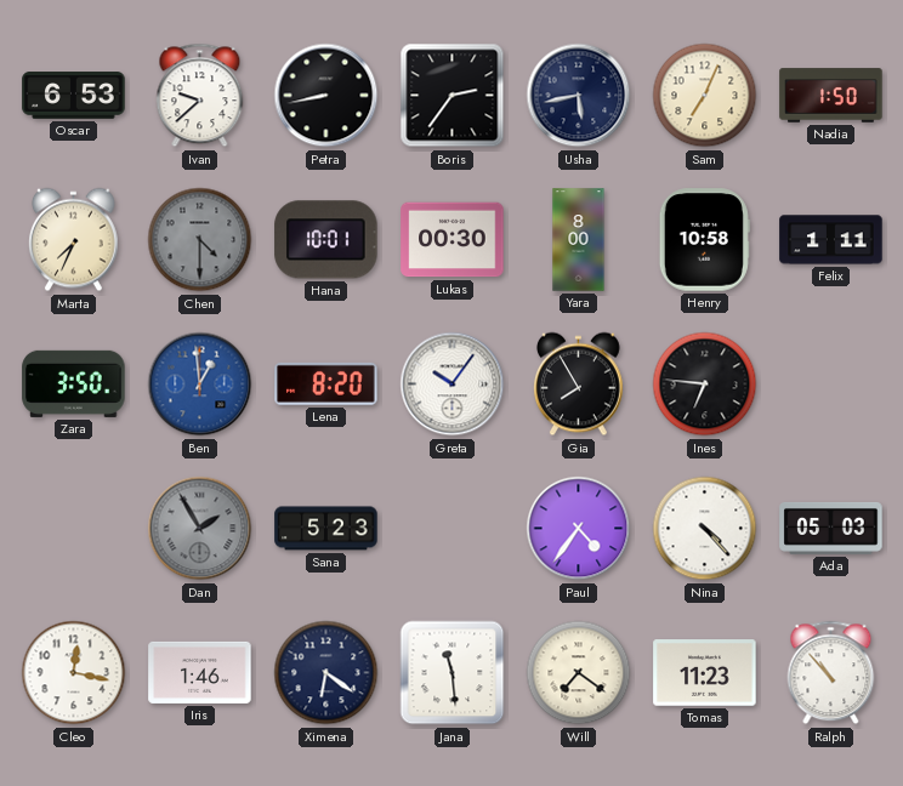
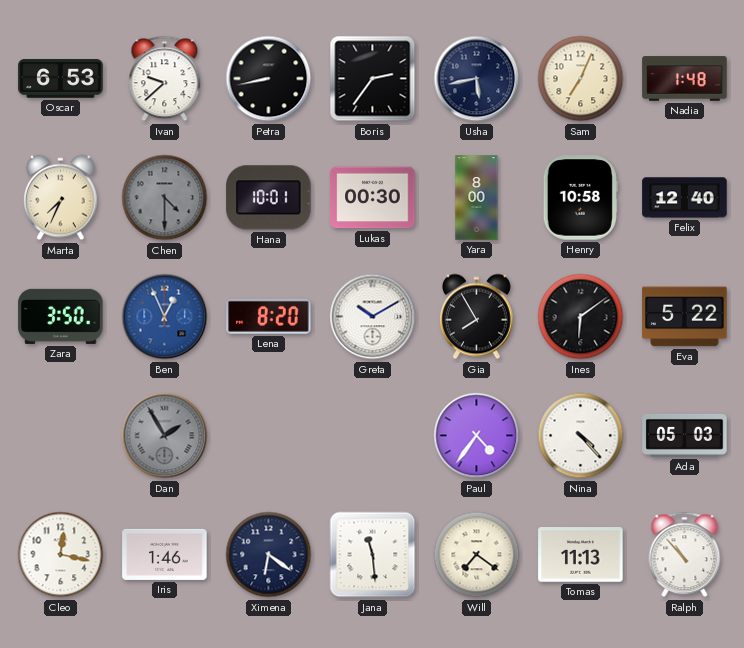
Nadia: 1:50 -> 1:48
Felix: 1:11 -> 12:40
Ben: 12:59 -> 12:56
Greta: 10:06 -> 10:10
Ines: 6:46 -> 6:09
Eva: none -> 5:22
Sana: 5:23 -> none
Tomas: 11:23 -> 11:13
